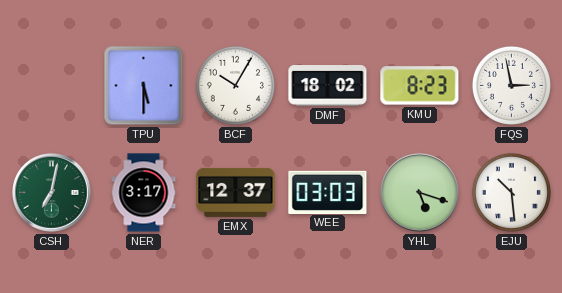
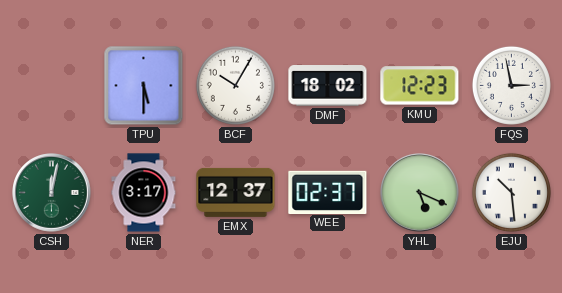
KMU: 8:23 -> 12:23
CSH: 7:02 -> 12:02
WEE: 03:03 -> 02:37
YHL: 5:18 -> 5:19
